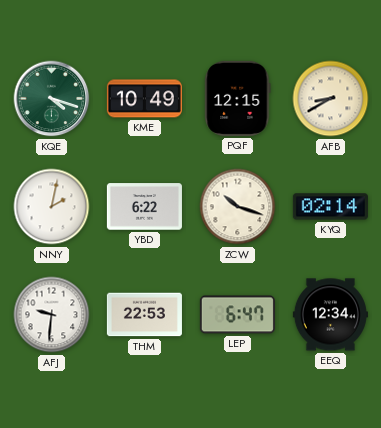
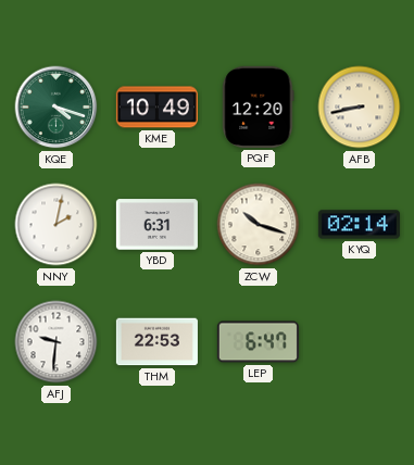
PQF: 12:15 -> 12:20
AFB: 8:40 -> 8:43
YBD: 6:22 -> 6:31
EEQ: 12:34 -> none
